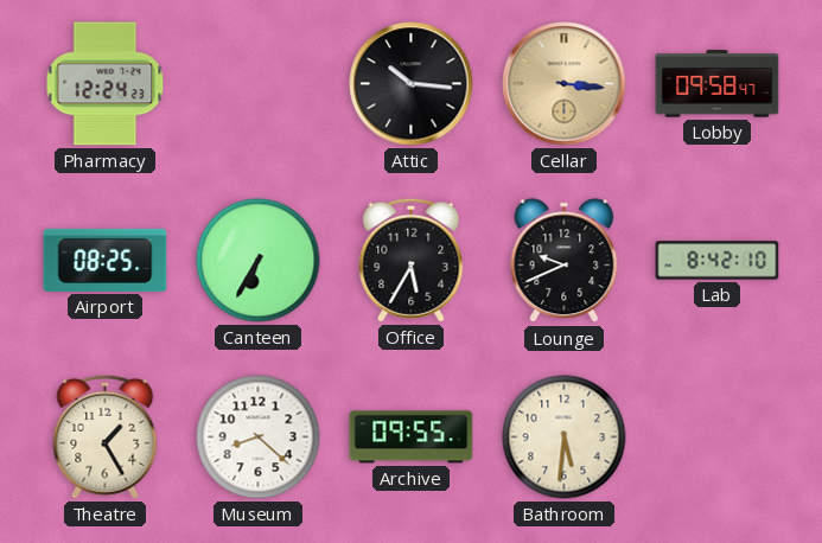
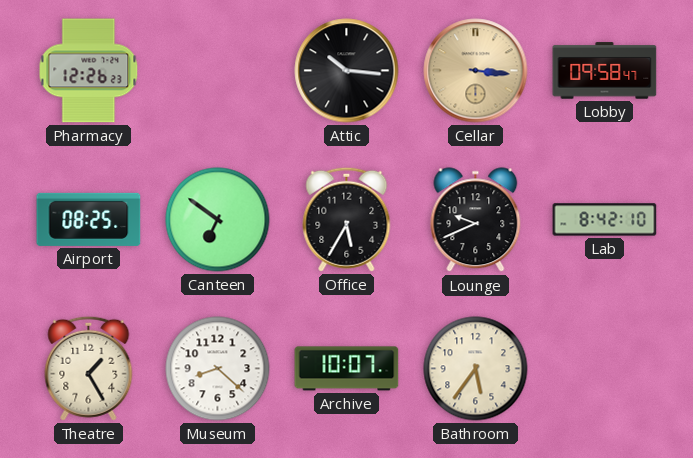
Pharmacy: 12:24 -> 12:26
Canteen: 6:35 -> 6:51
Archive: 09:55 -> 10:07
Bathroom: 5:31 -> 5:36
